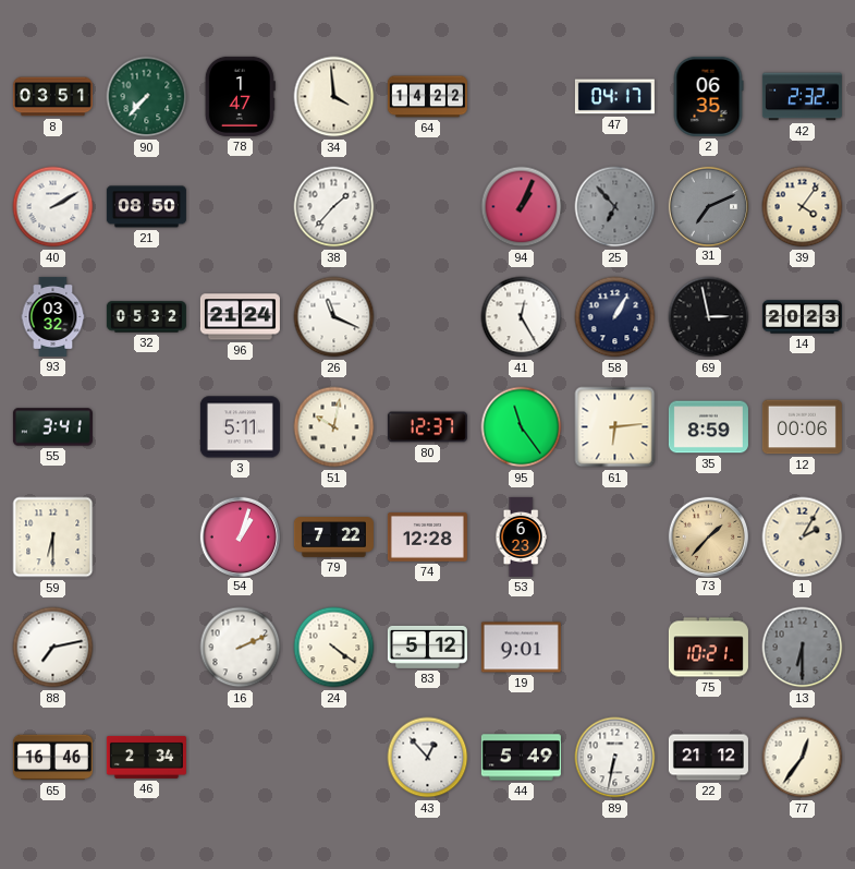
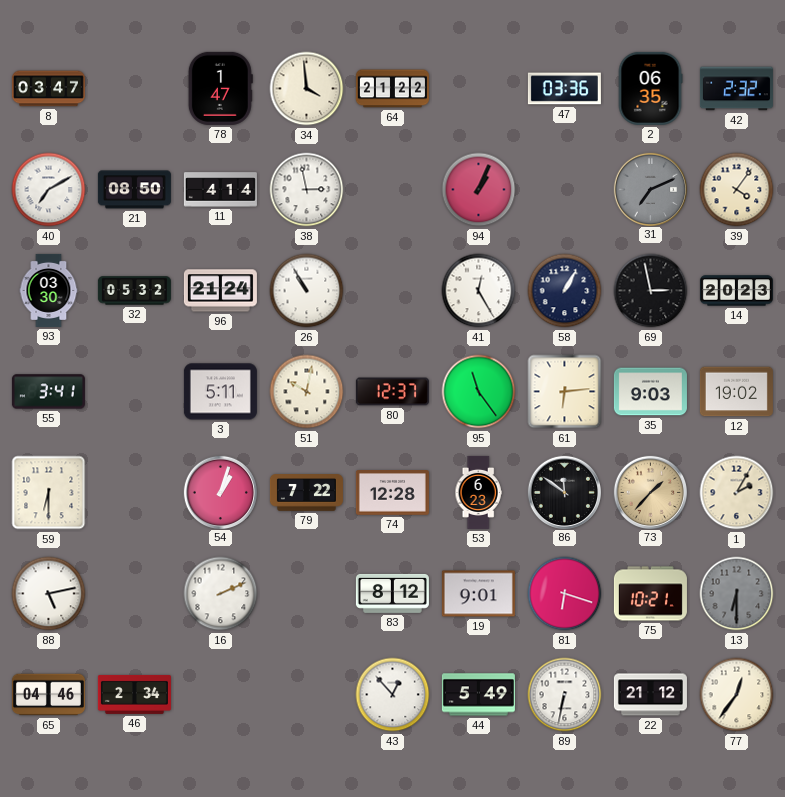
8: 03:51 -> 03:47
90: 7:37 -> none
64: 14:22 -> 21:22
47: 04:17 -> 03:36
40: 2:10 -> 7:10
11: none -> 4:14
38: 1:37 -> 2:58
25: 6:53 -> none
93: 03:32 -> 03:30
26: 11:19 -> 10:55
35: 8:59 -> 9:03
12: 00:06 -> 19:02
86: none -> 11:51
88: 7:13 -> 5:13
24: 4:21 -> none
83: 5:12 -> 8:12
81: none -> 6:18
65: 16:46 -> 04:46
